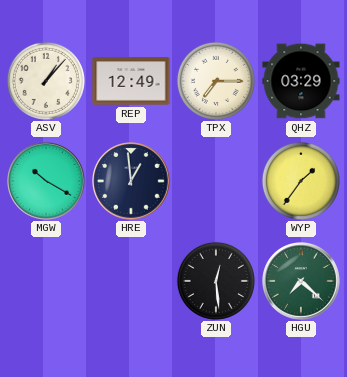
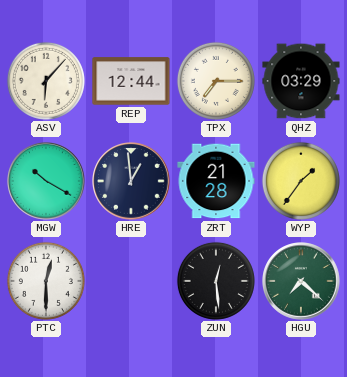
ASV: 1:07 -> 6:07
REP: 12:49 -> 12:44
ZRT: none -> 21:28
PTC: none -> 12:30
